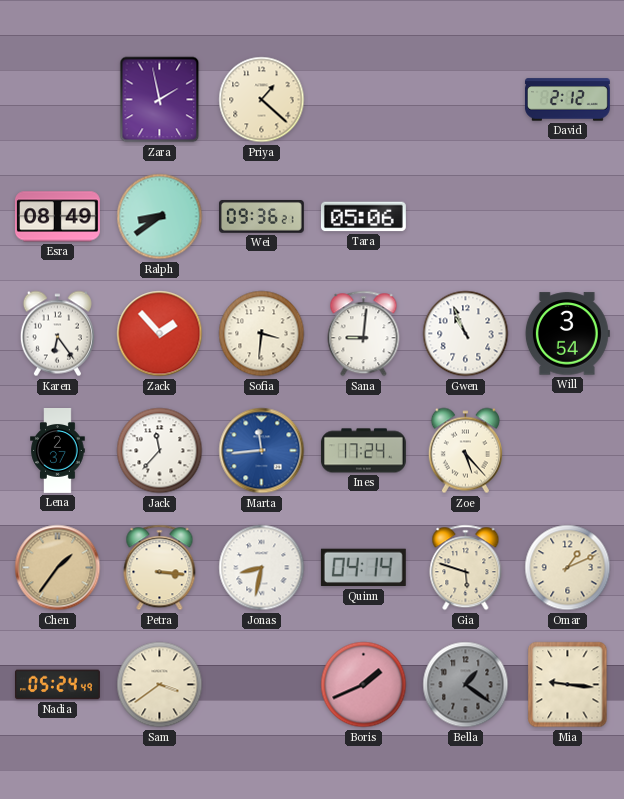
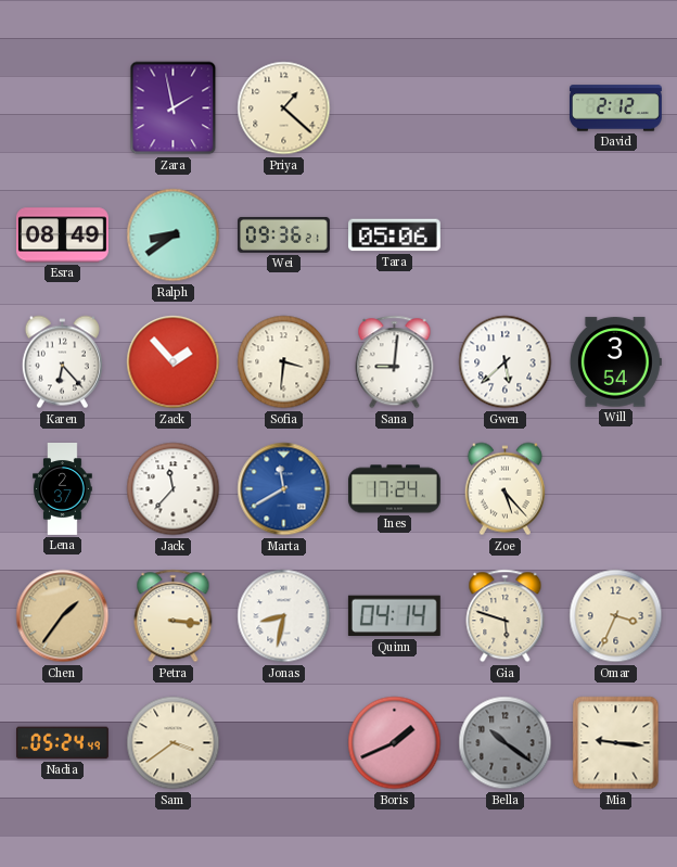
Karen: 6:24 -> 6:23
Gwen: 10:56 -> 5:38
Marta: 11:44 -> 11:40
Omar: 1:11 -> 3:34
Bella: 1:21 -> 10:21
